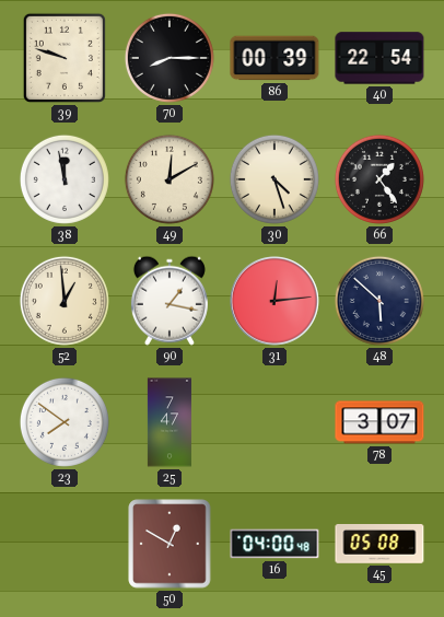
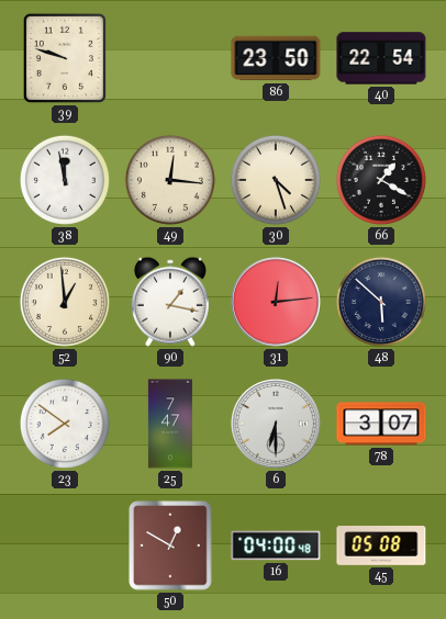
70: 8:15 -> none
86: 00:39 -> 23:50
49: 12:10 -> 12:16
66: 1:24 -> 1:20
6: none -> 6:30
